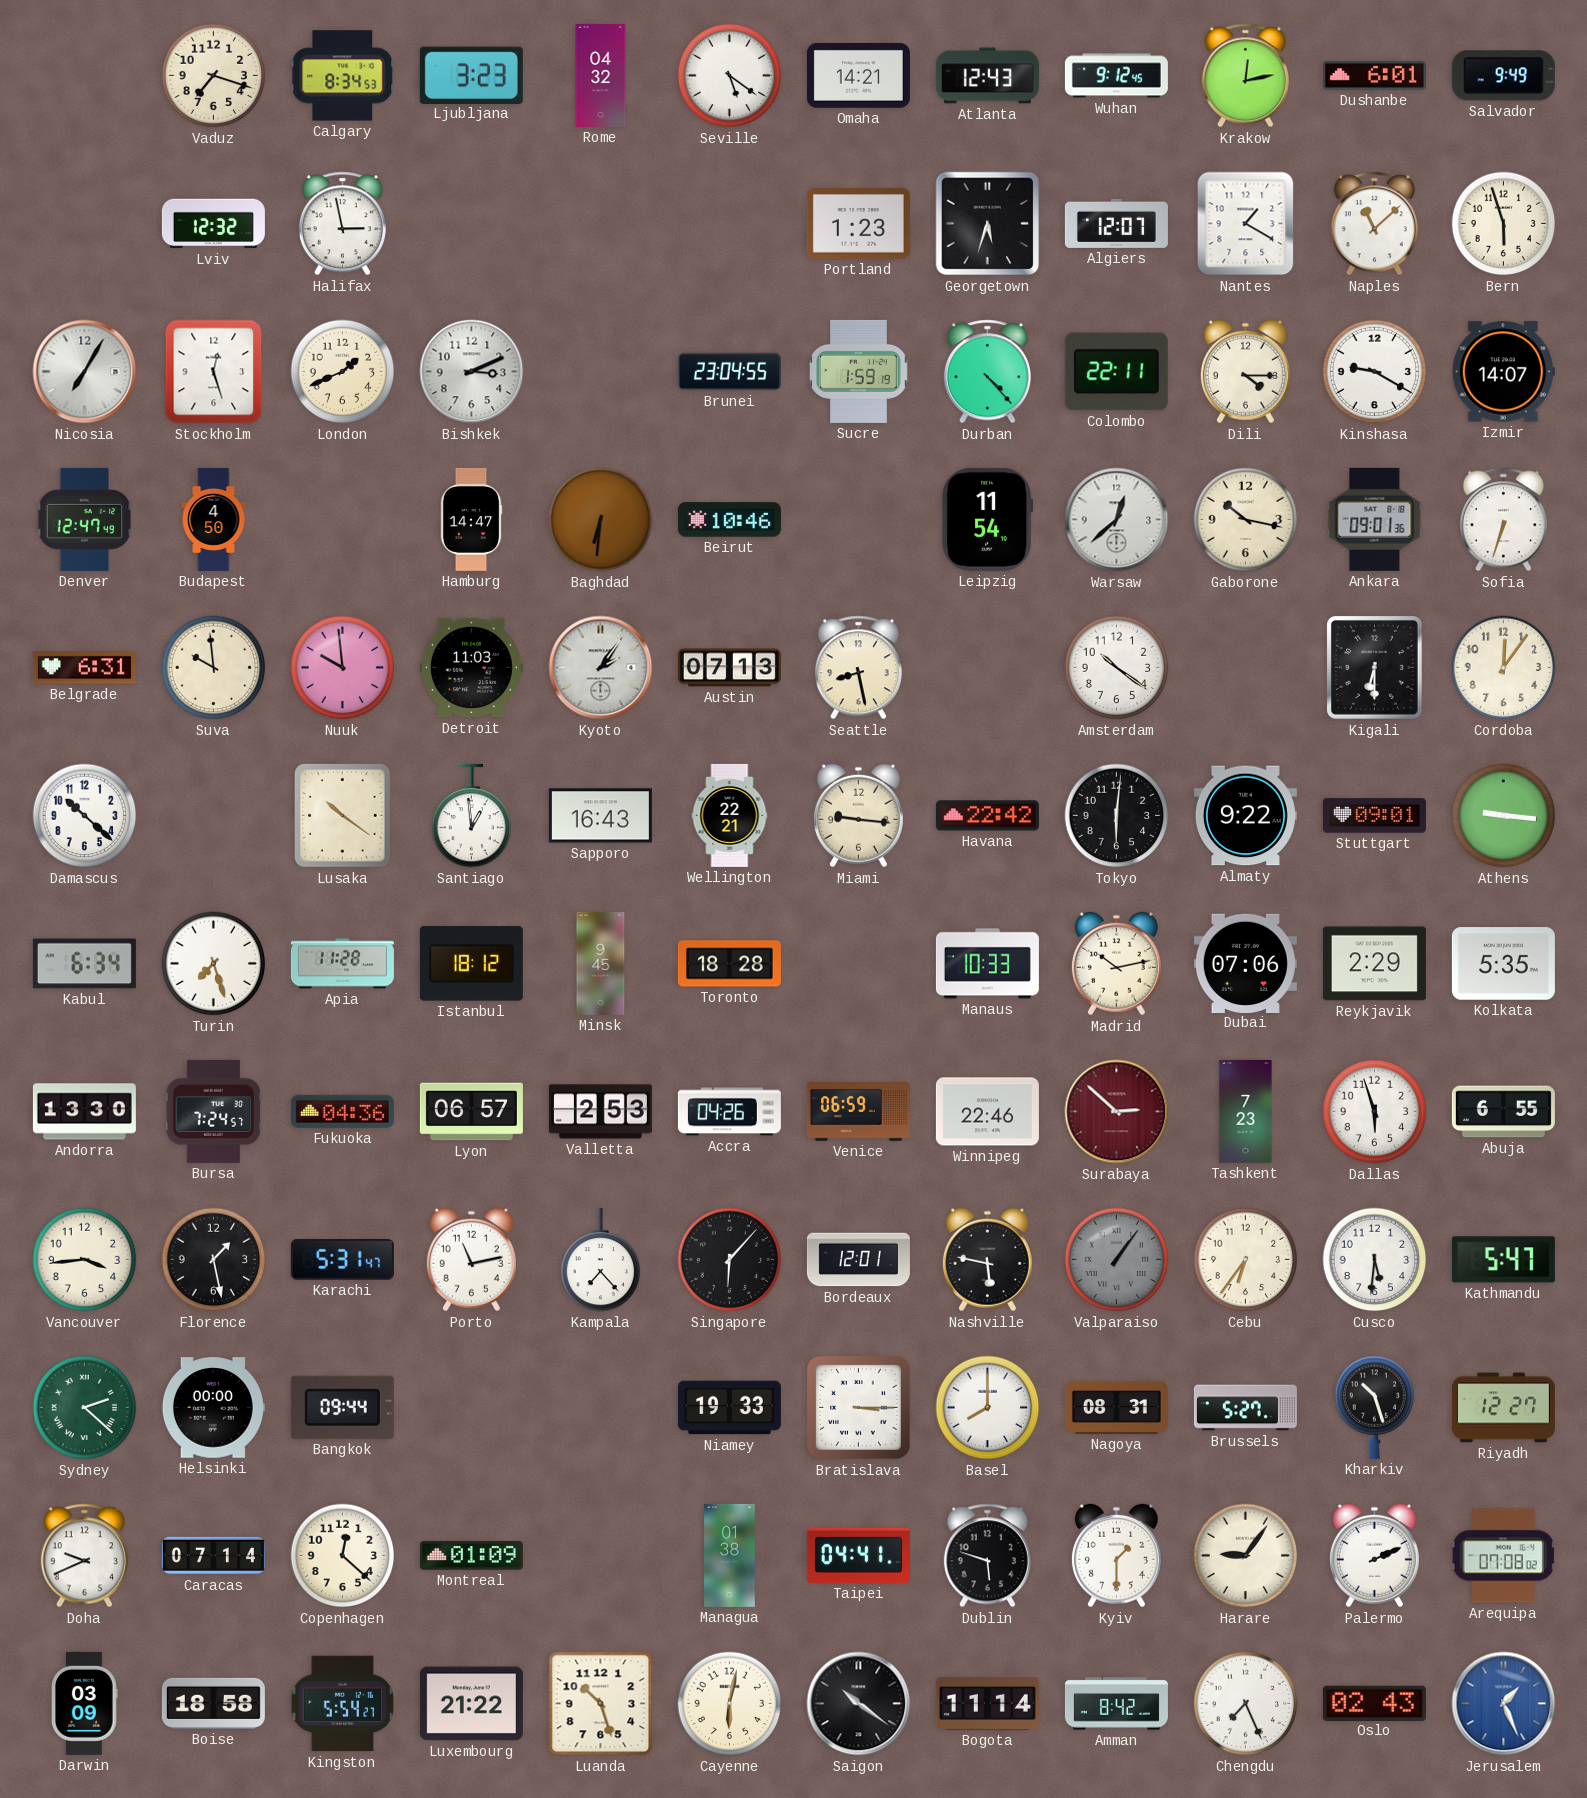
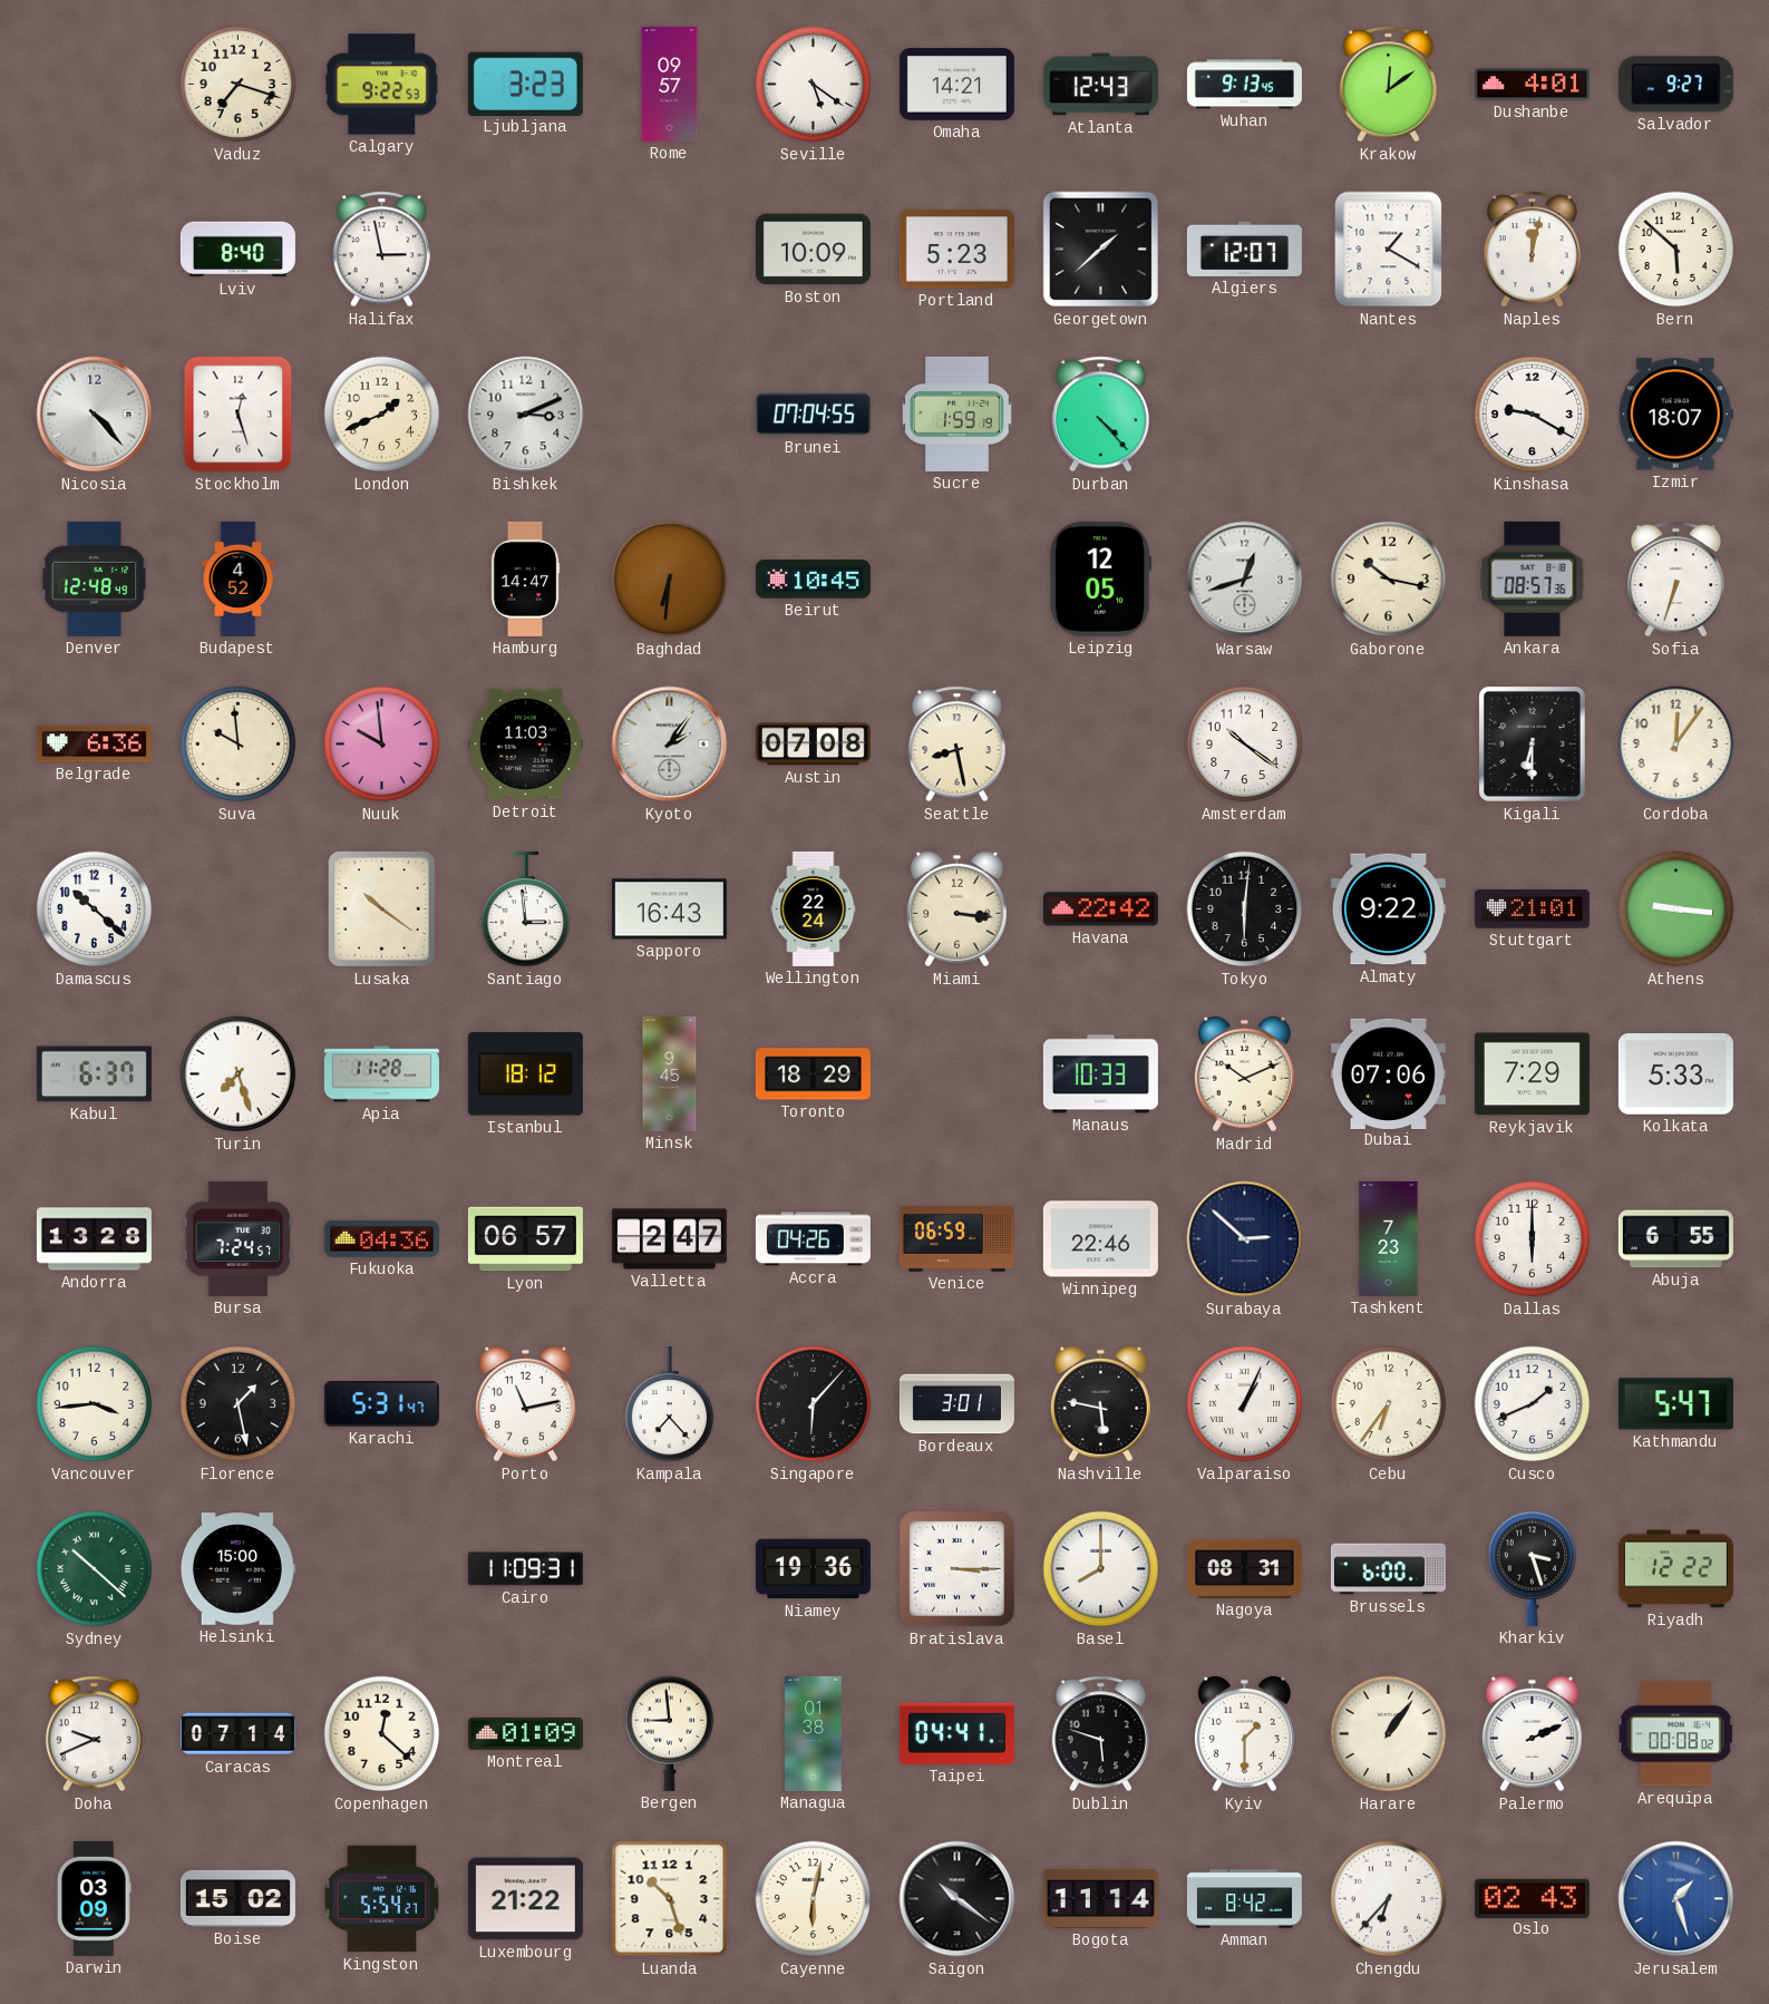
Calgary: 8:34 -> 9:22
Rome: 04:32 -> 09:57
Wuhan: 9:12 -> 9:13
Krakow: 12:13 -> 12:09
Dushanbe: 6:01 -> 4:01
Salvador: 9:49 -> 9:27
Lviv: 12:32 -> 8:40
Boston: none -> 10:09
Portland: 1:23 -> 5:23
Georgetown: 5:33 -> 1:38
Naples: 11:08 -> 12:02
Bern: 5:57 -> 5:52
Nicosia: 7:05 -> 4:23
Brunei: 23:04 -> 07:04
Colombo: 22:11 -> none
Dili: 4:15 -> none
Izmir: 14:07 -> 18:07
Denver: 12:47 -> 12:48
Budapest: 4:50 -> 4:52
Beirut: 10:46 -> 10:45
Leipzig: 11:54 -> 12:05
Warsaw: 12:38 -> 12:42
Ankara: 09:01 -> 08:57
Belgrade: 6:31 -> 6:36
Austin: 07:13 -> 07:08
Santiago: 12:59 -> 2:59
Wellington: 22:21 -> 22:24
Miami: 9:16 -> 3:16
Stuttgart: 09:01 -> 21:01
Kabul: 6:34 -> 6:37
Toronto: 18:28 -> 18:29
Madrid: 10:13 -> 10:11
Reykjavik: 2:29 -> 7:29
Kolkata: 5:35 -> 5:33
Andorra: 13:30 -> 13:28
Valletta: 2:53 -> 2:47
Surabaya dial: burgundy -> navy
Dallas: 5:57 -> 6:00
Bordeaux: 12:01 -> 3:01
Valparaiso: 1:06 -> 1:04
Valparaiso dial: grey -> white
Cusco: 5:31 -> 1:41
Sydney: 2:22 -> 10:22
Helsinki: 00:00 -> 15:00
Bangkok: 09:44 -> none
Cairo: none -> 11:09
Niamey: 19:33 -> 19:36
Brussels: 5:27 -> 6:00
Kharkiv: 10:27 -> 3:27
Riyadh: 12:27 -> 12:22
Bergen: none -> 8:59
Harare: 9:06 -> 1:06
Arequipa: 07:08 -> 00:08
Boise: 18:58 -> 15:02
Chengdu: 7:26 -> 6:37
Jerusalem: 1:26 -> 1:27
